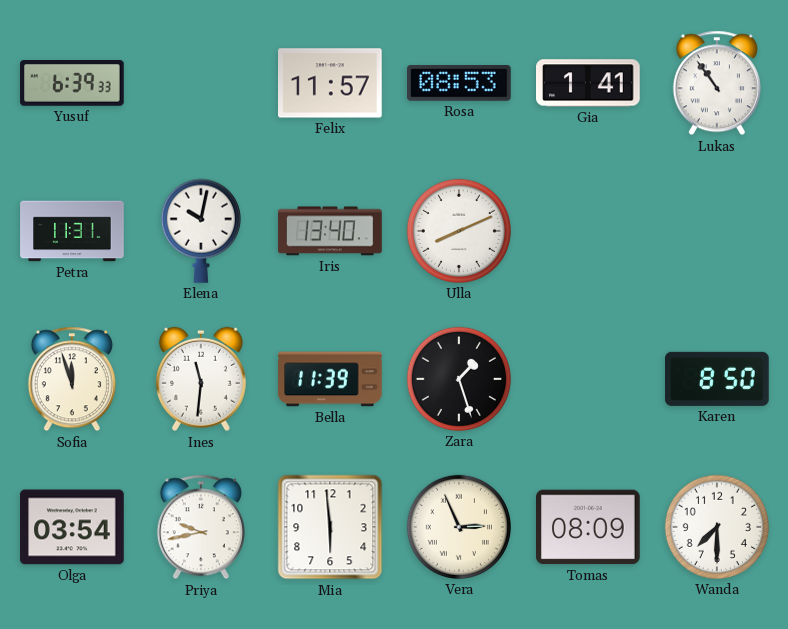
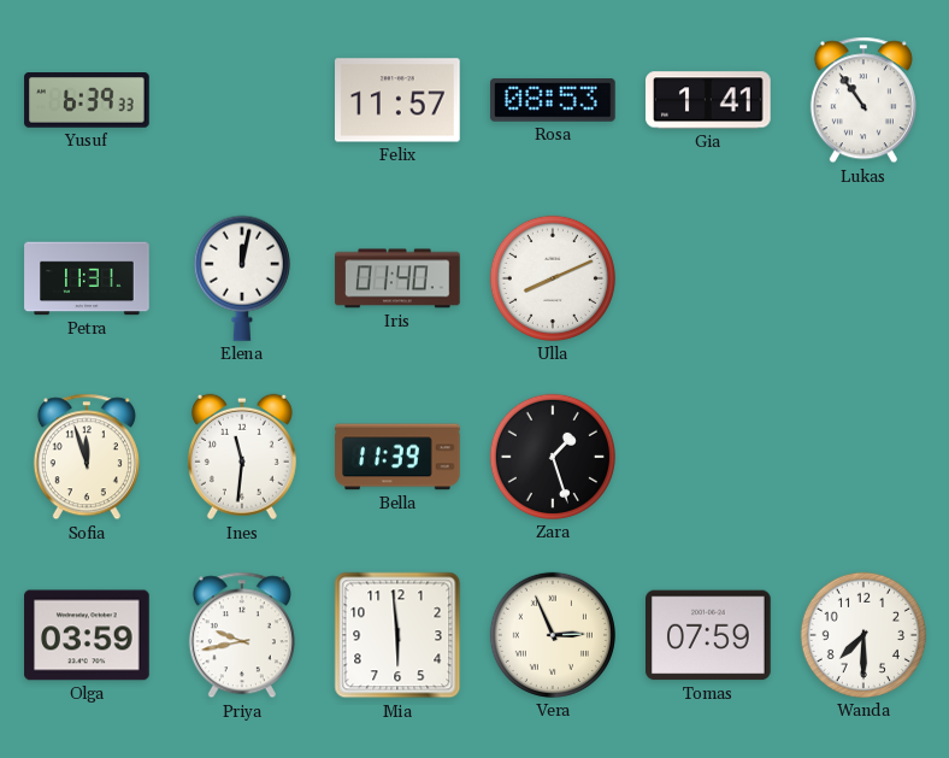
Elena: 10:02 -> 12:02
Iris: 13:40 -> 01:40
Karen: 8:50 -> none
Olga: 03:54 -> 03:59
Tomas: 08:09 -> 07:59
